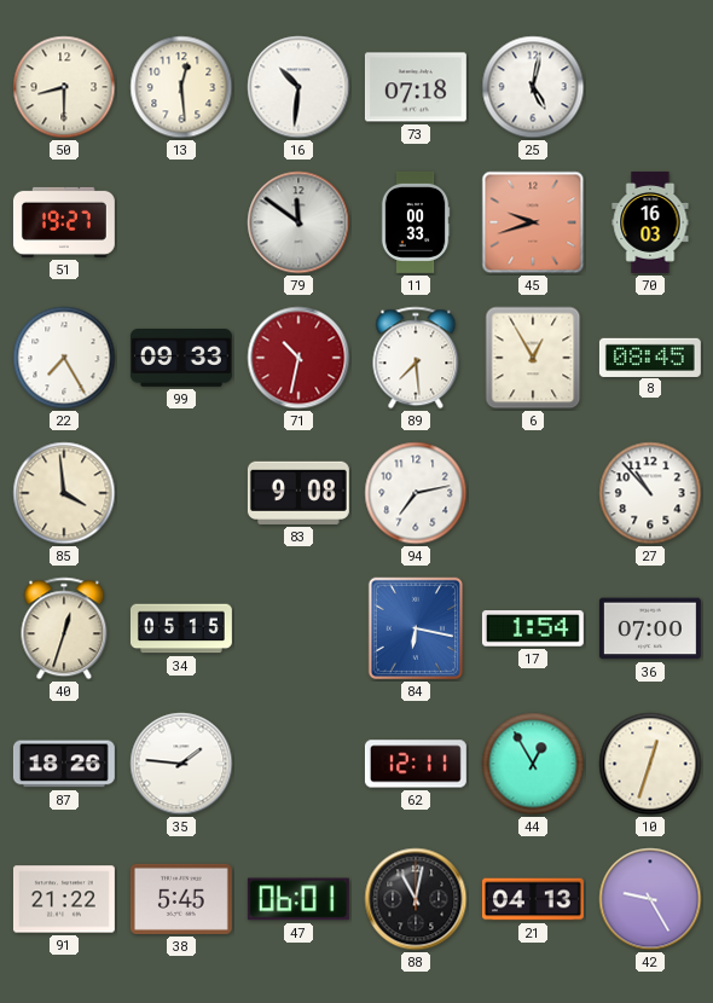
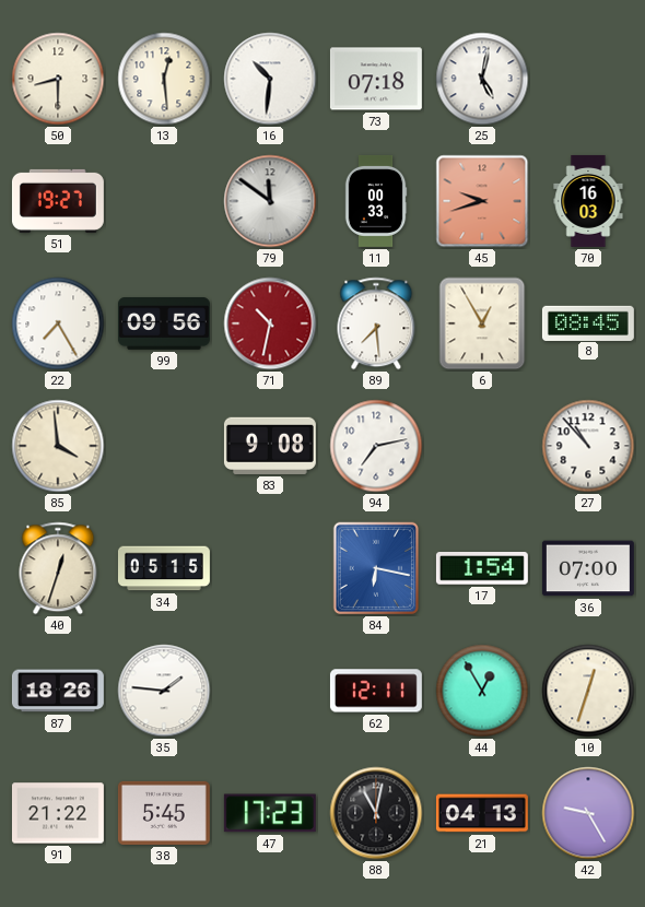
99: 09:33 -> 09:56
47: 06:01 -> 17:23
